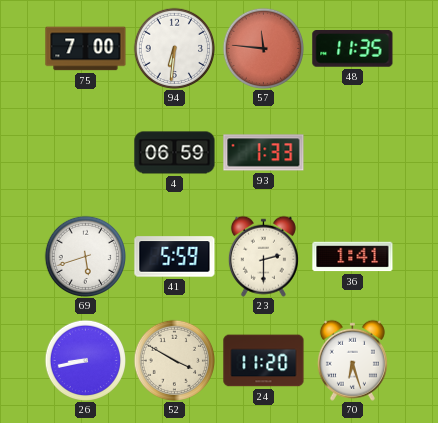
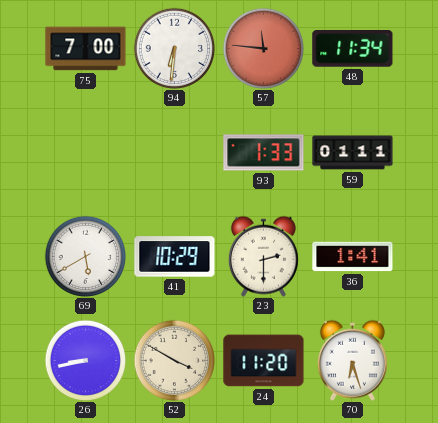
48: 11:35 -> 11:34
4: 06:59 -> none
59: none -> 01:11
69: 5:42 -> 5:40
41: 5:59 -> 10:29
